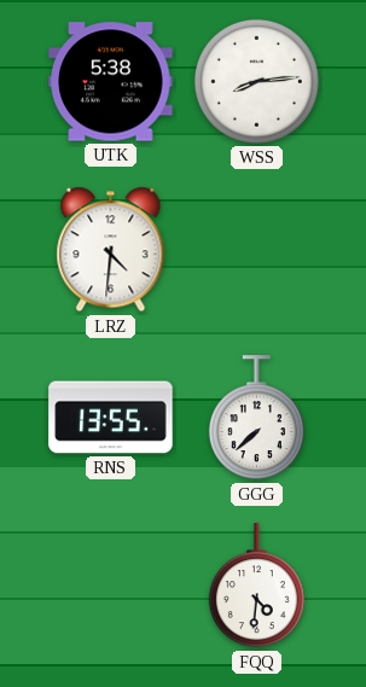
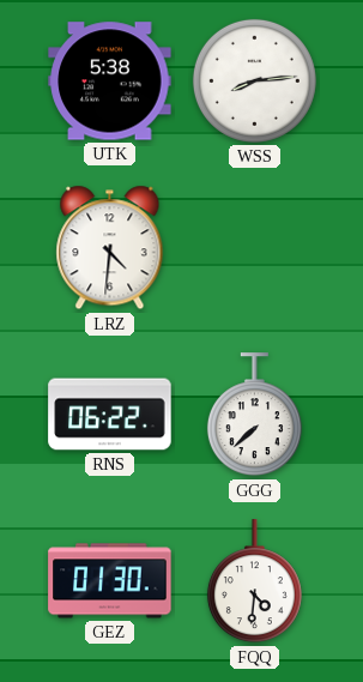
RNS: 13:55 -> 06:22
GEZ: none -> 01:30
